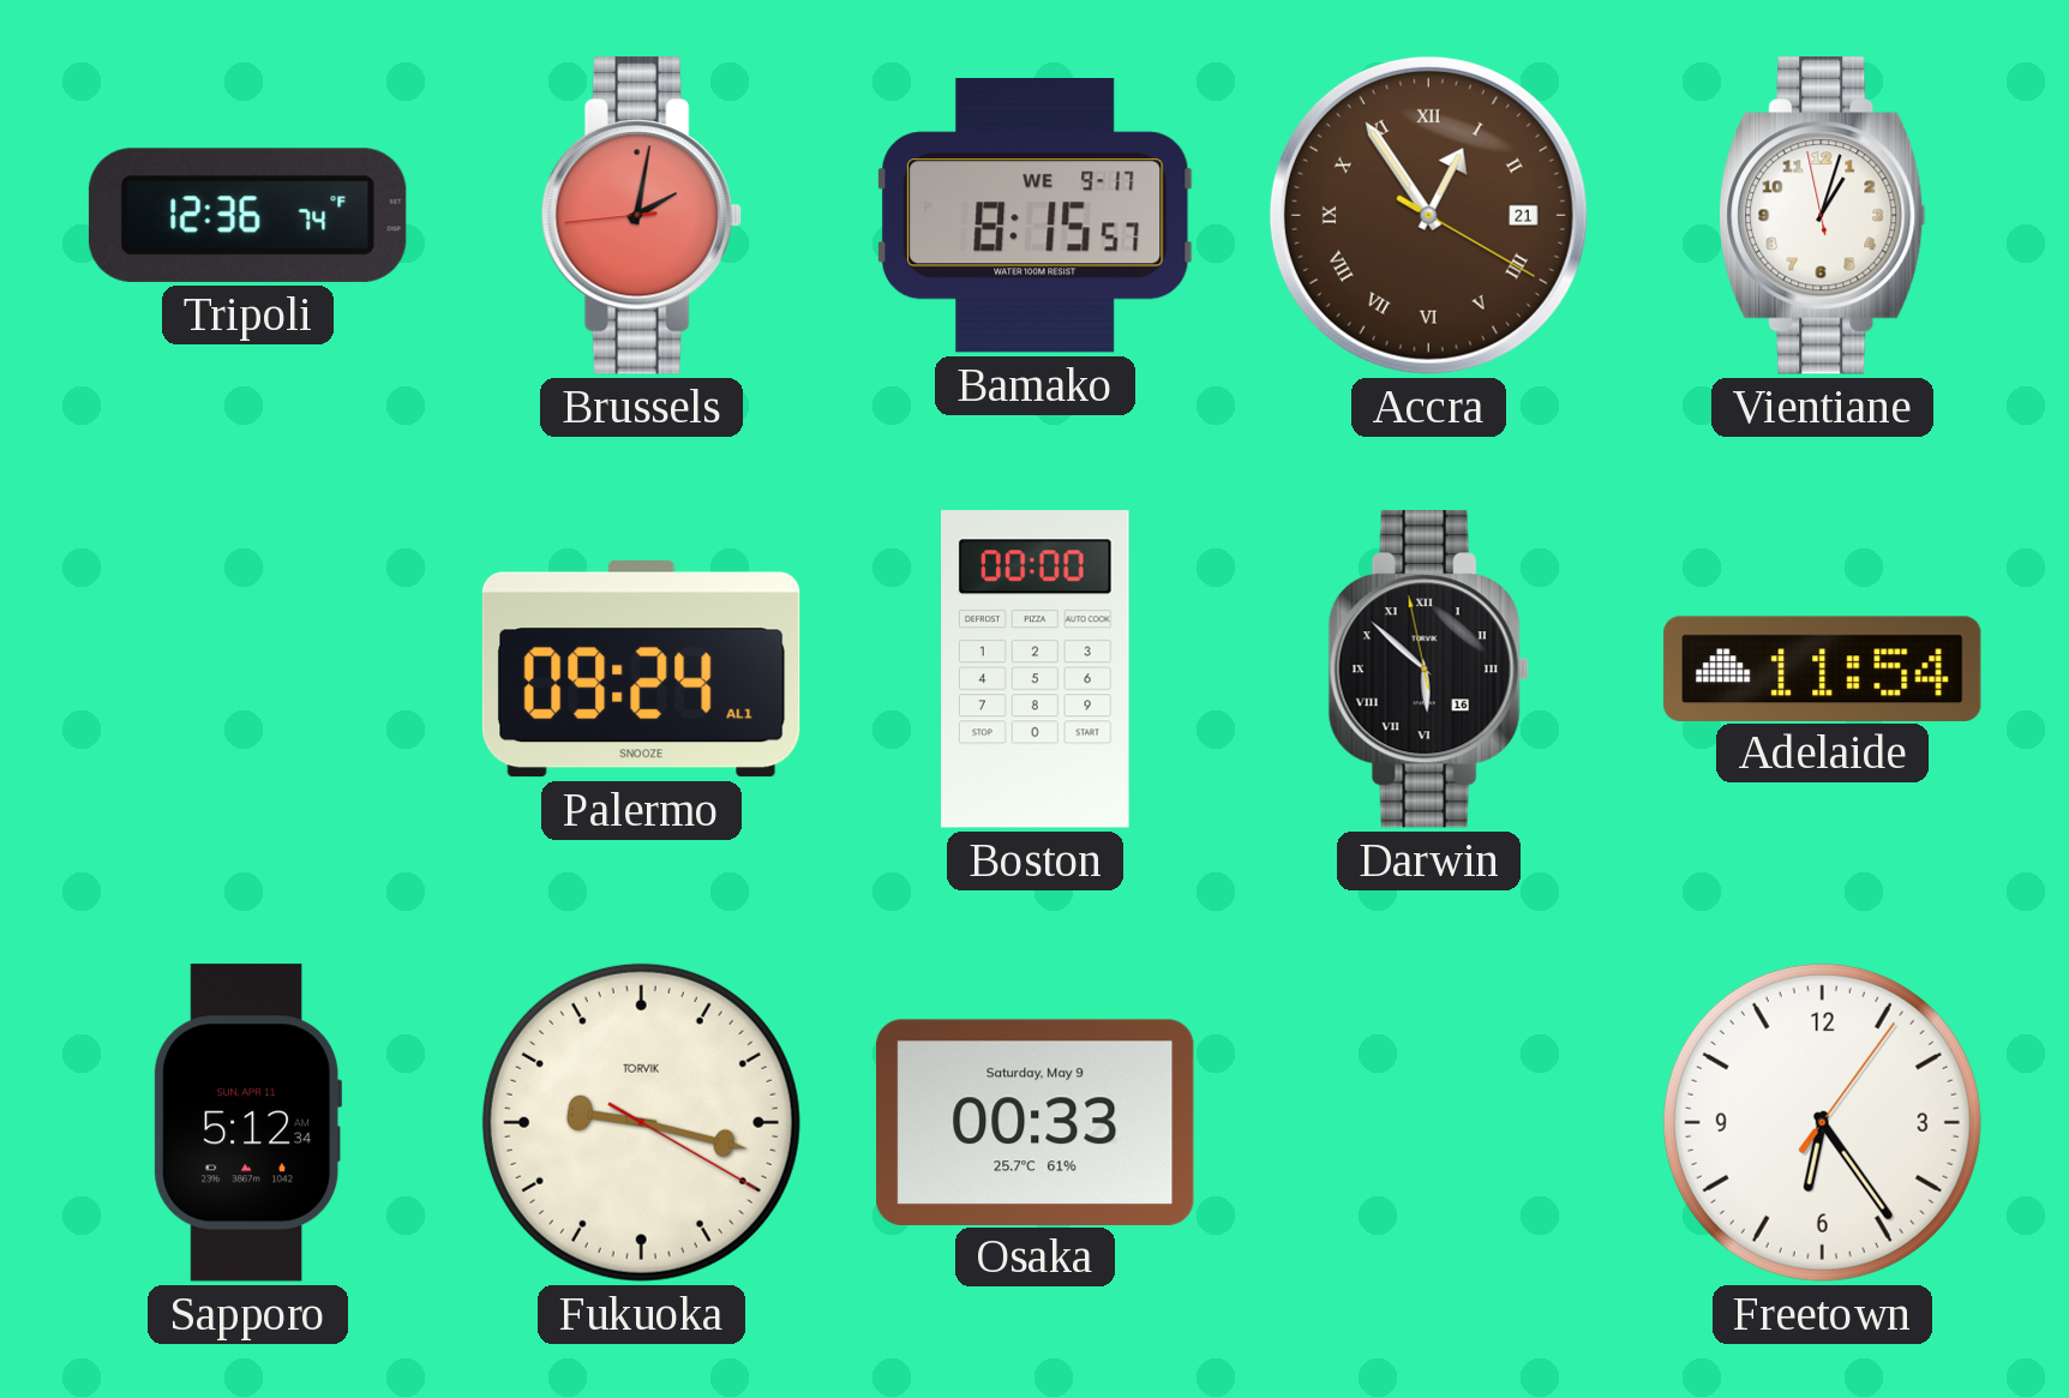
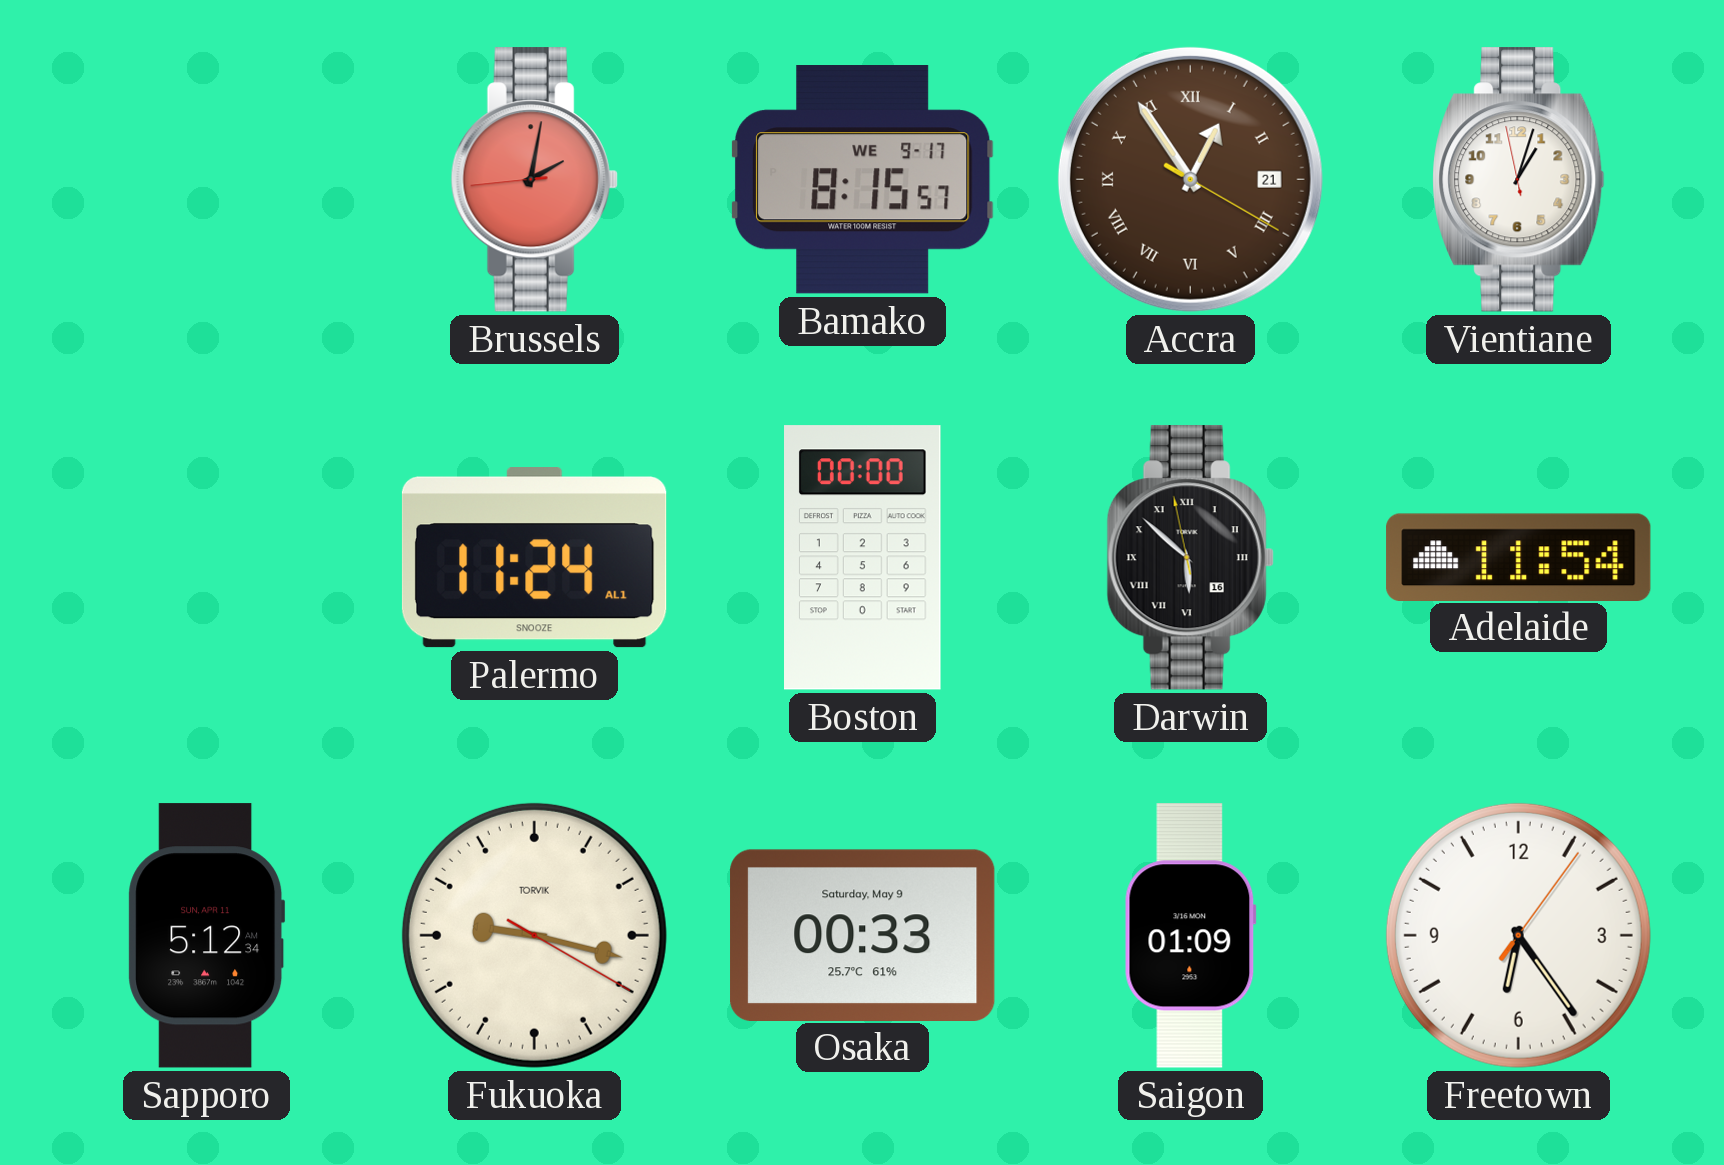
Tripoli: 12:36 -> none
Palermo: 09:24 -> 11:24
Saigon: none -> 01:09
